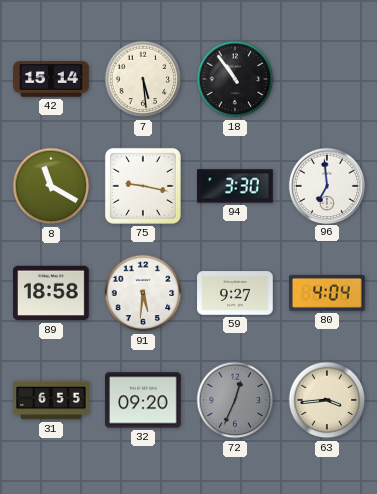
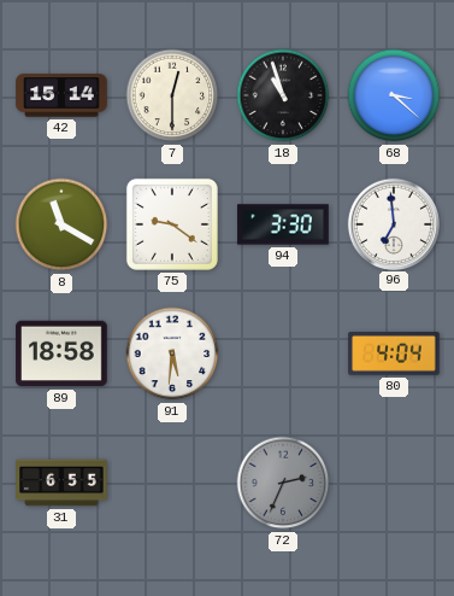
7: 5:29 -> 12:30
18: 10:54 -> 10:57
68: none -> 3:22
75: 9:17 -> 9:21
59: 9:27 -> none
32: 09:20 -> none
72: 12:34 -> 2:34
63: 3:44 -> none
